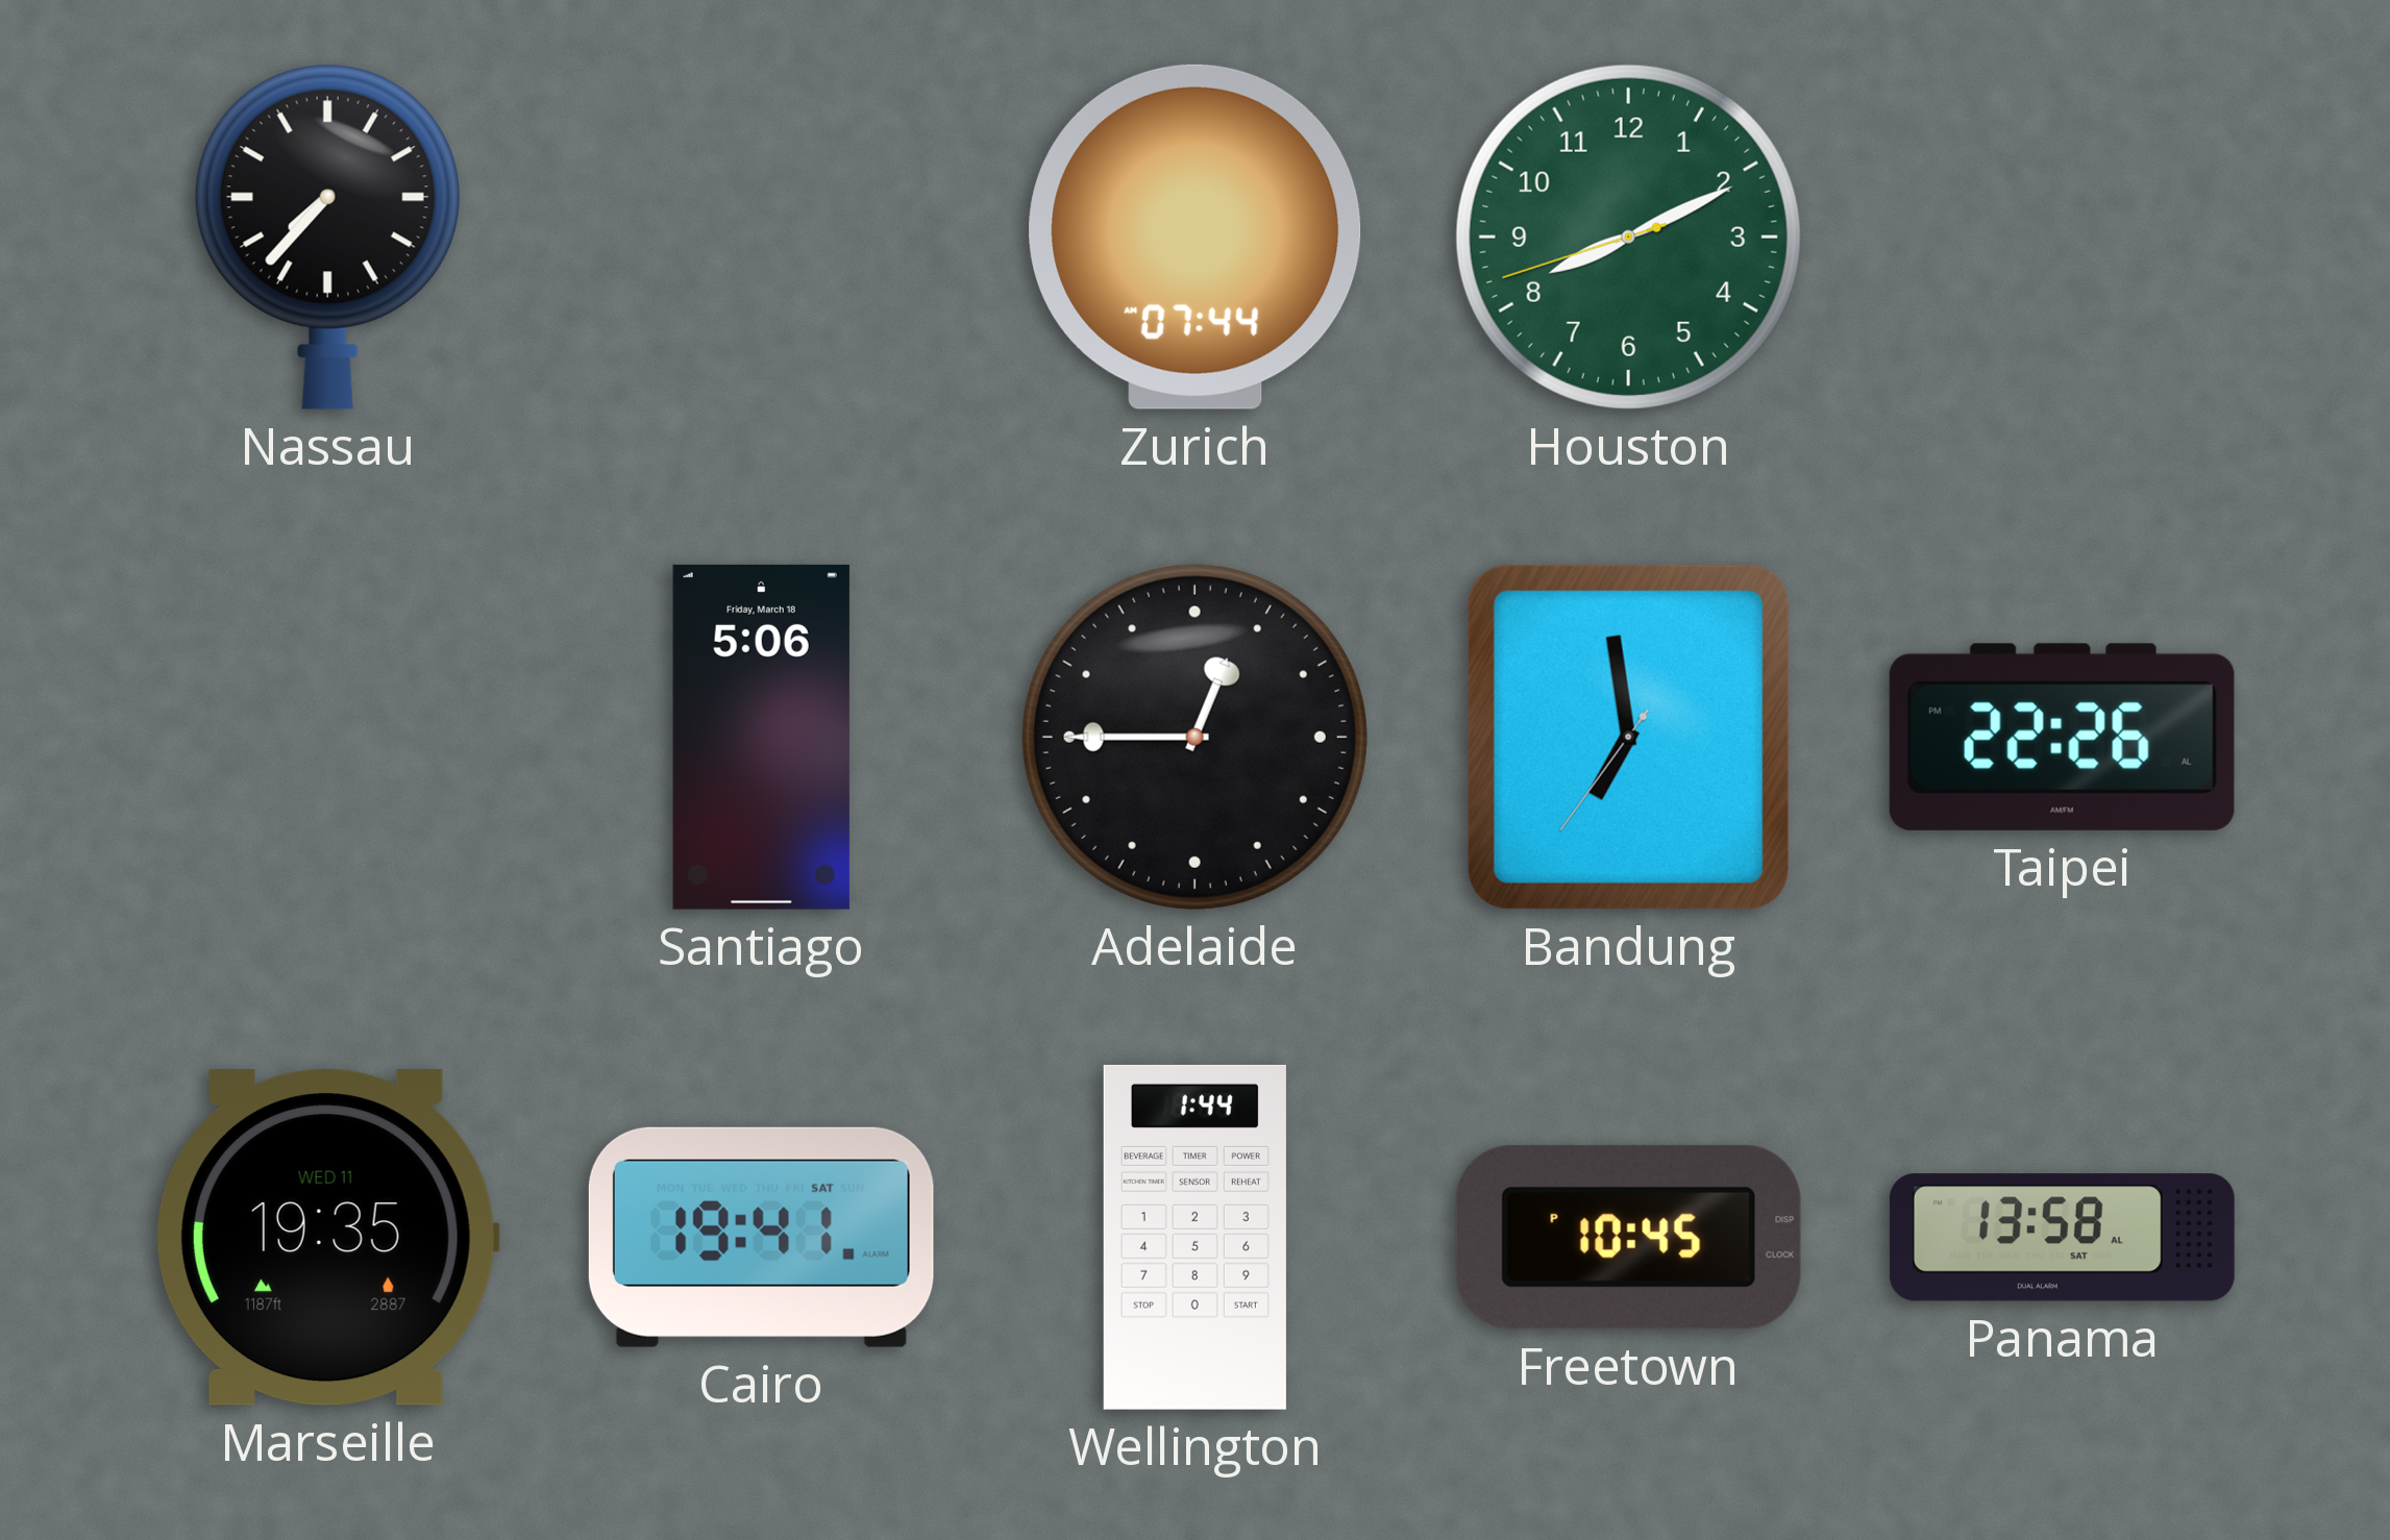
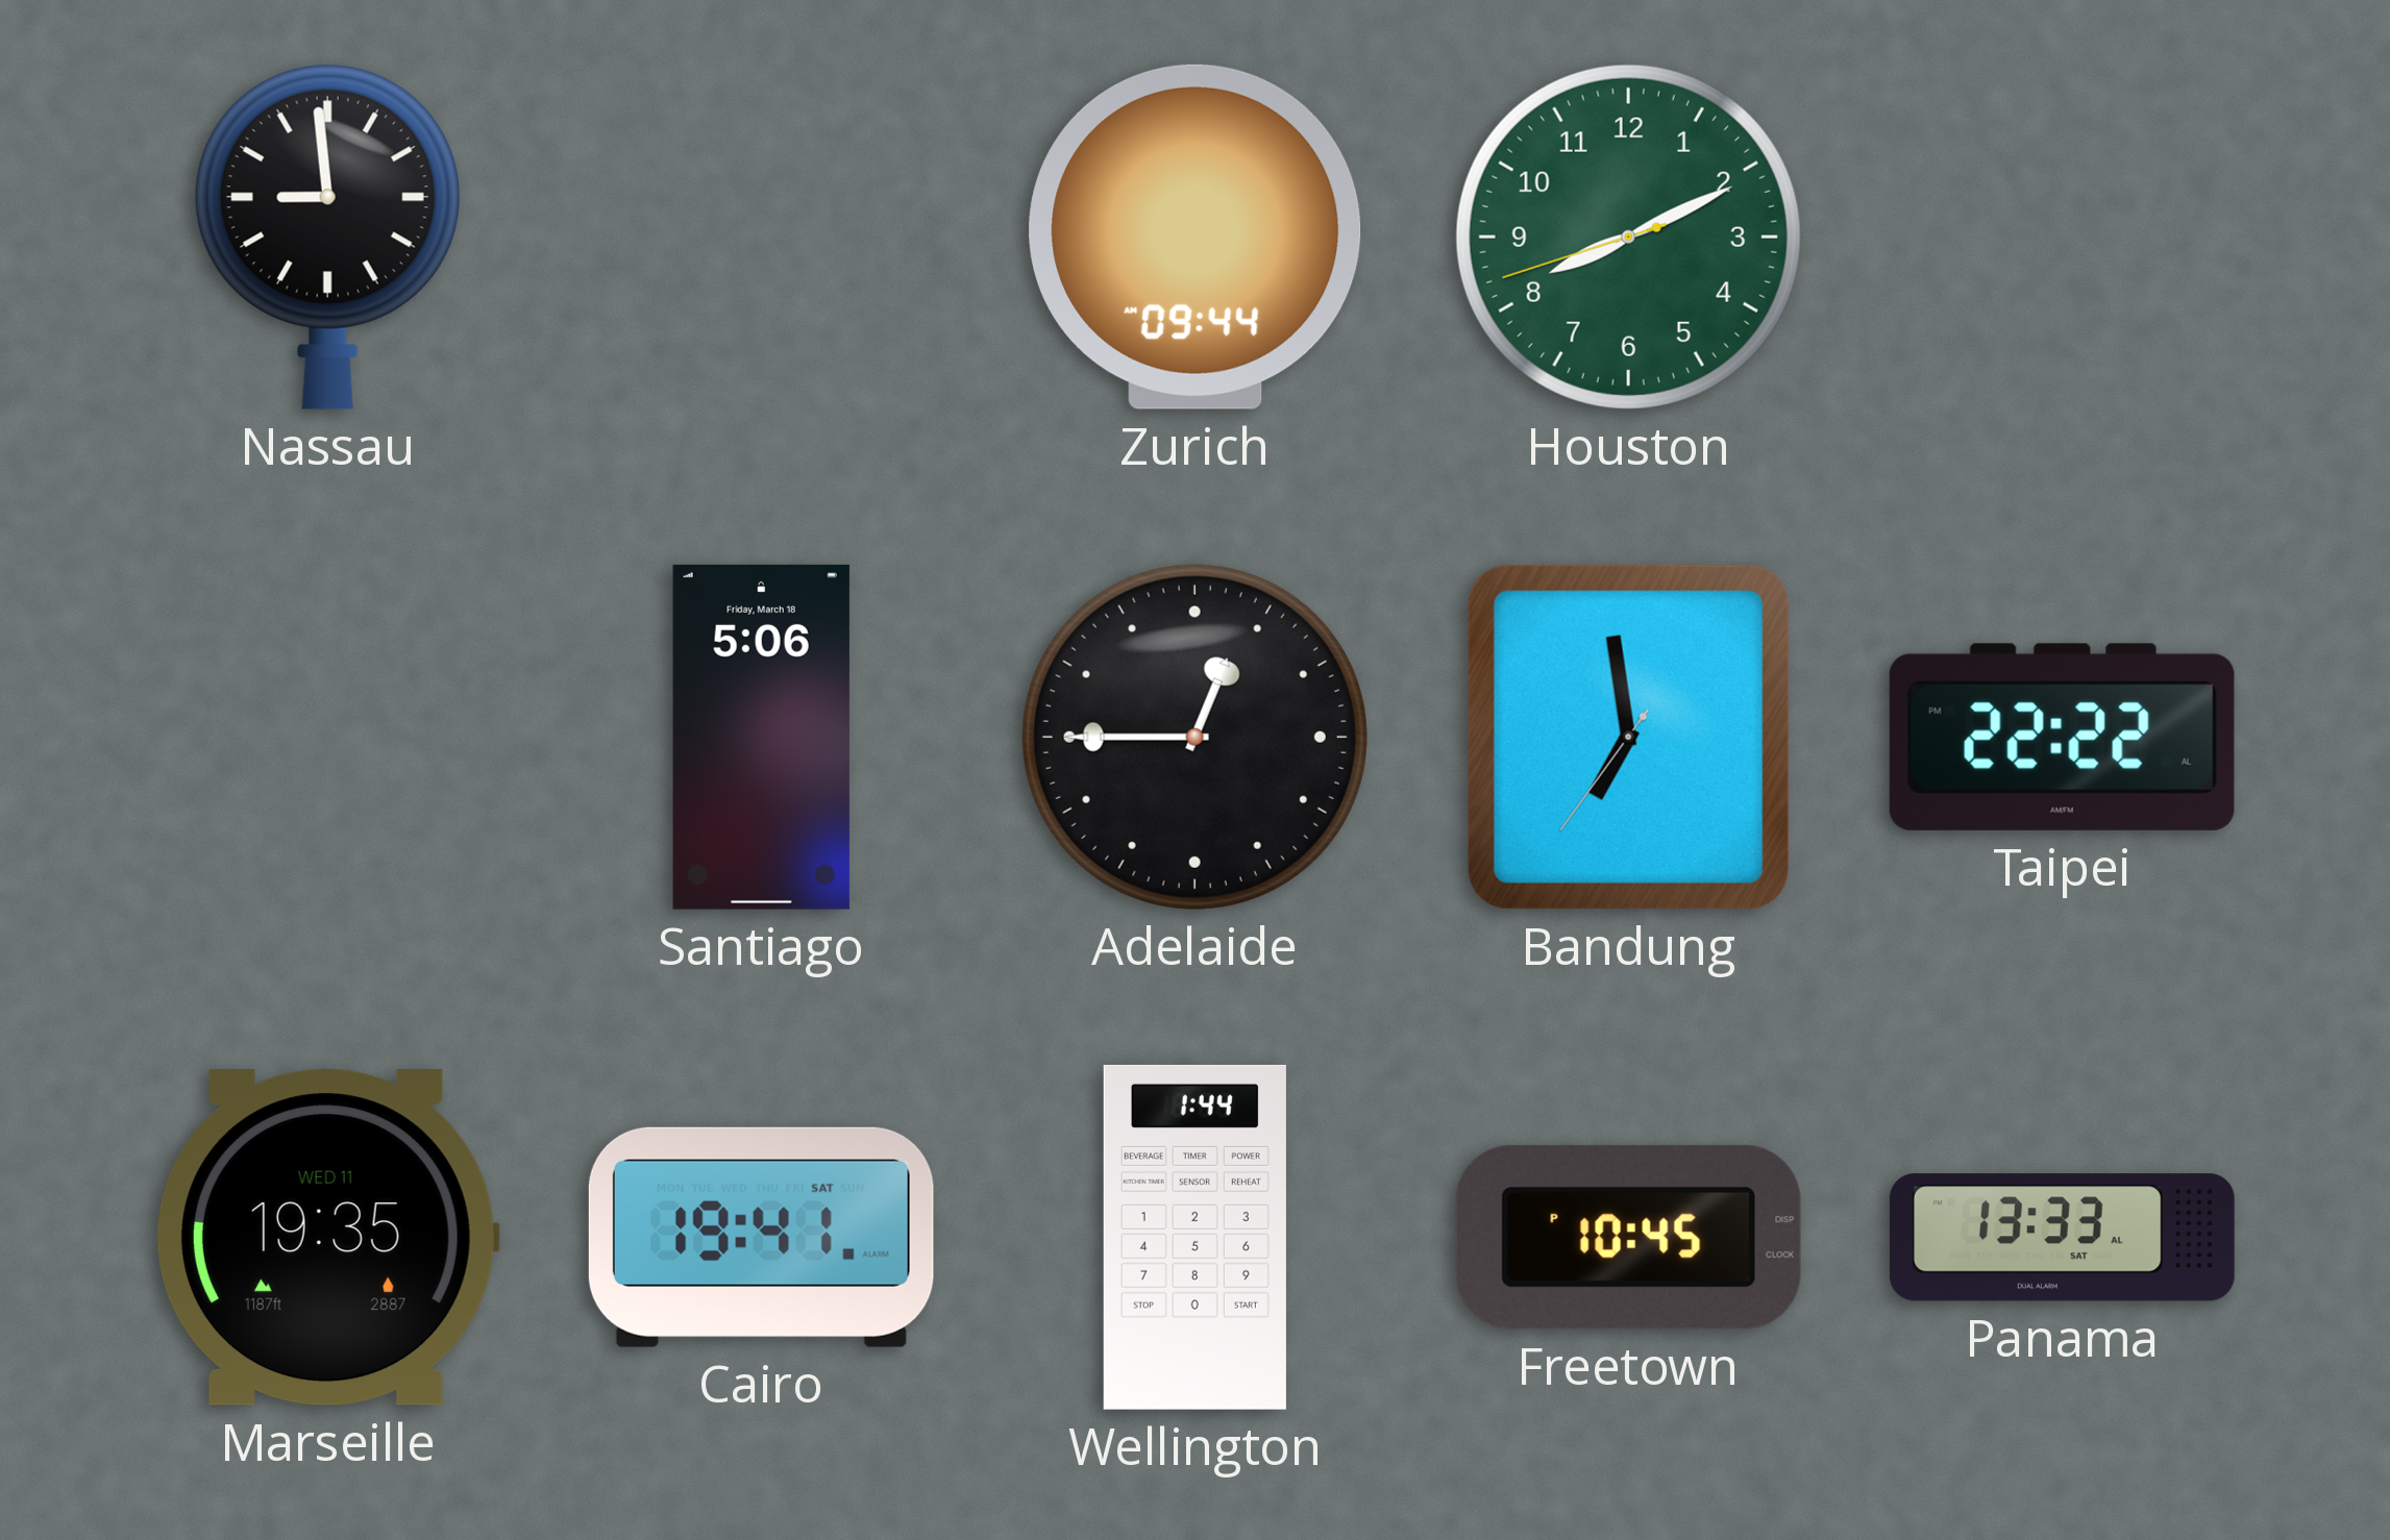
Nassau: 7:37 -> 8:59
Zurich: 07:44 -> 09:44
Taipei: 22:26 -> 22:22
Panama: 13:58 -> 13:33
